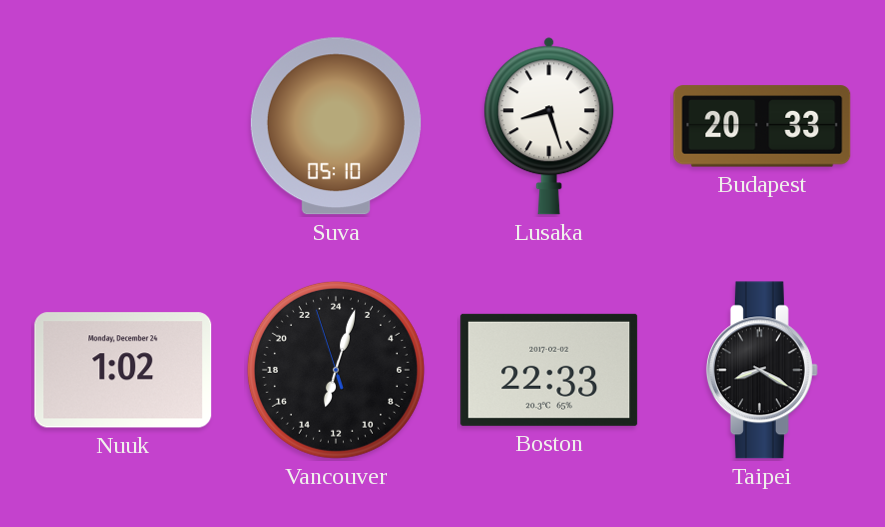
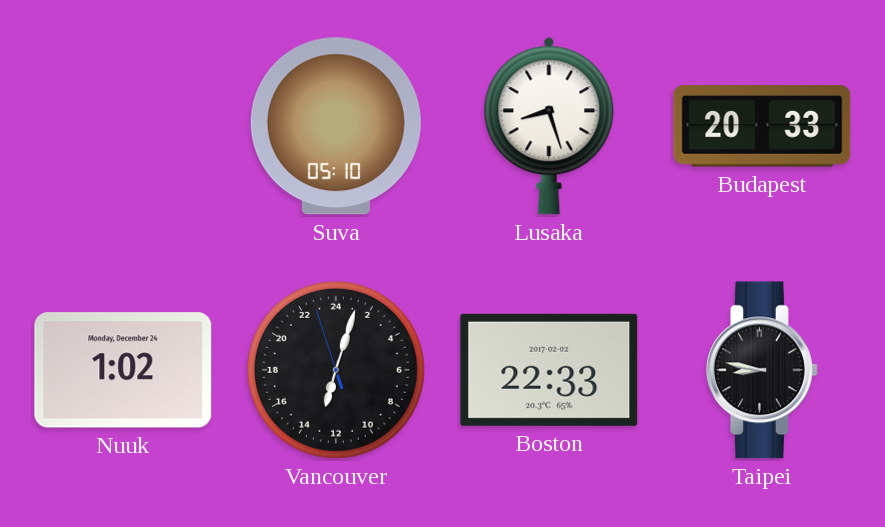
Taipei: 8:20 -> 8:47
